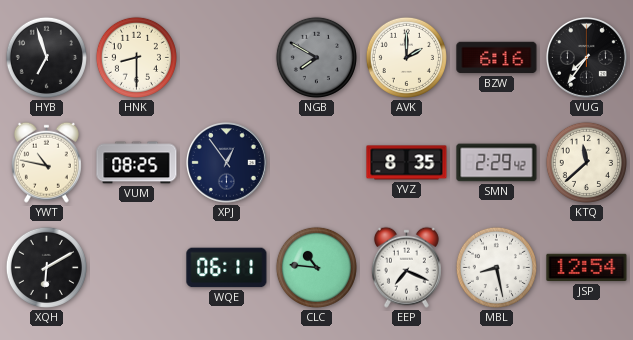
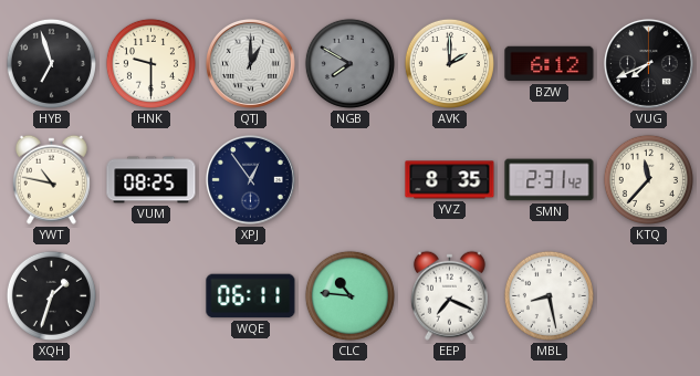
HNK: 8:30 -> 9:30
QTJ: none -> 1:00
BZW: 6:16 -> 6:12
VUG: 7:36 -> 7:41
SMN: 2:29 -> 2:31
KTQ: 11:38 -> 11:37
XQH: 6:10 -> 1:33
JSP: 12:54 -> none
